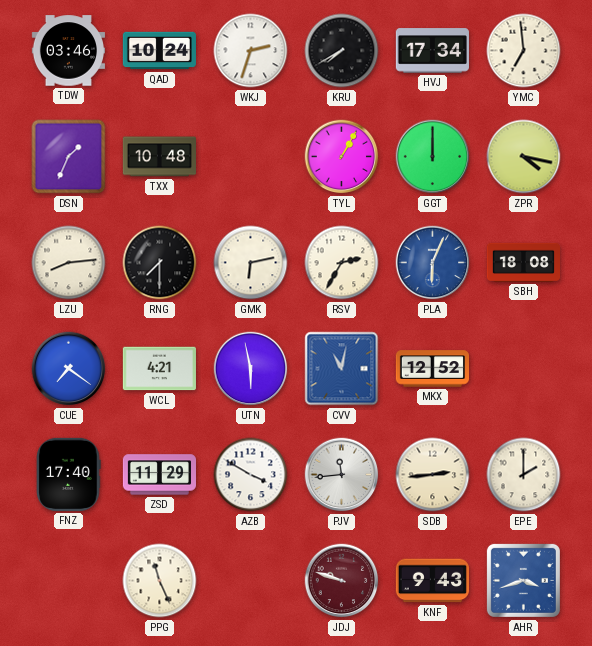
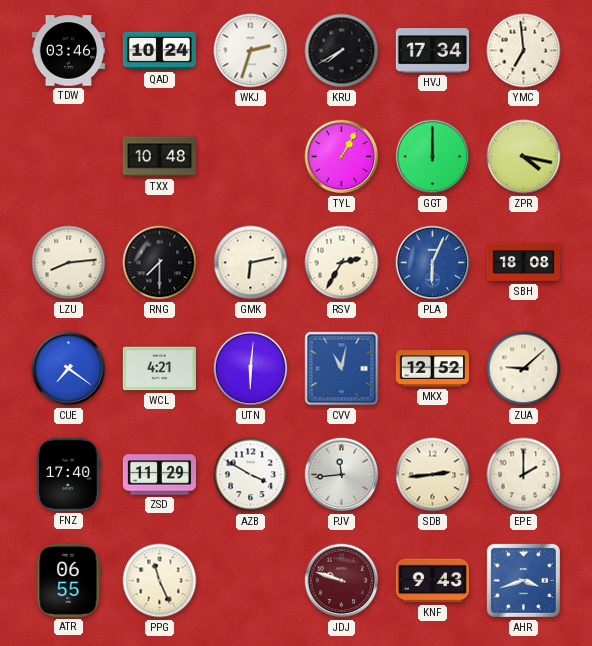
DSN: 1:34 -> none
UTN: 5:58 -> 6:01
ZUA: none -> 9:08
ATR: none -> 06:55
